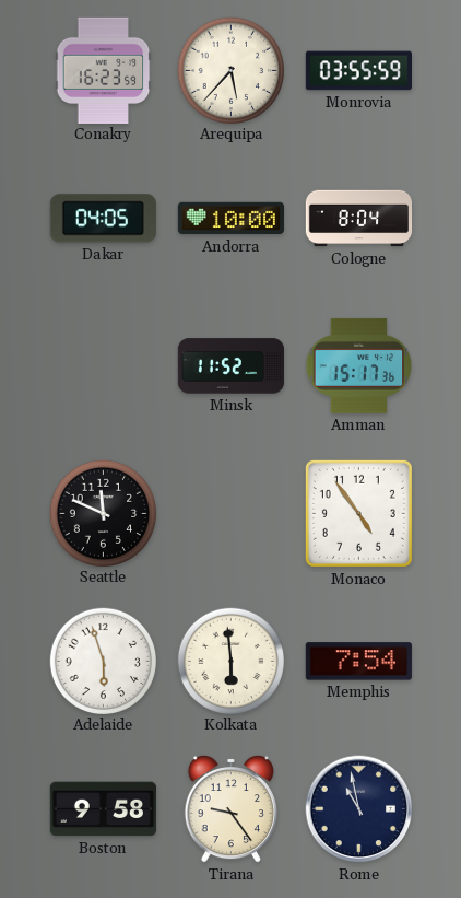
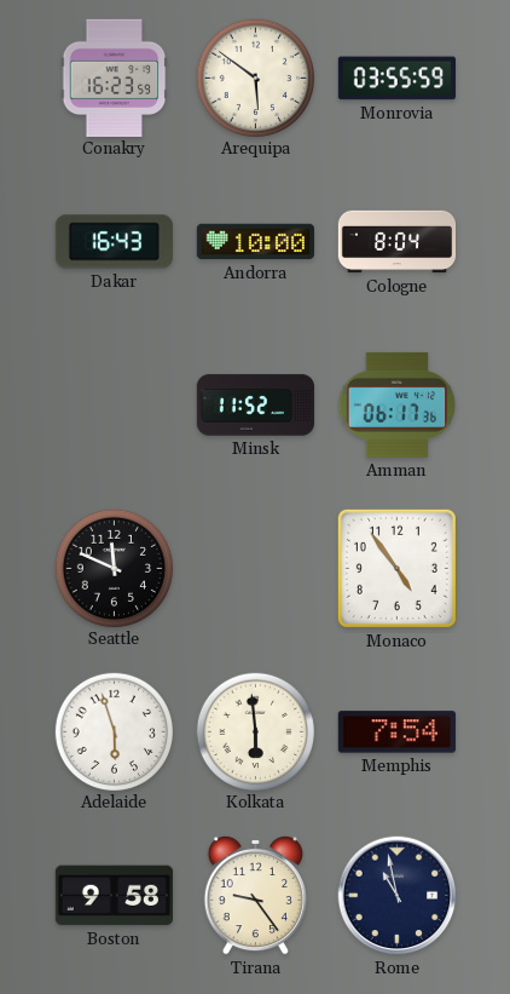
Arequipa: 5:37 -> 5:51
Dakar: 04:05 -> 16:43
Amman: 15:17 -> 06:17
